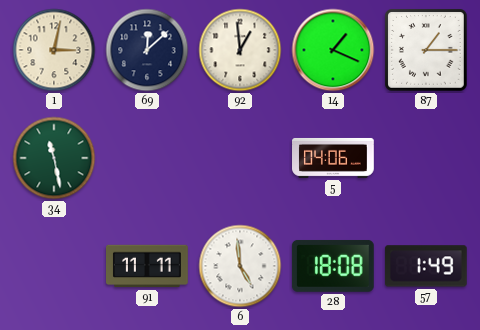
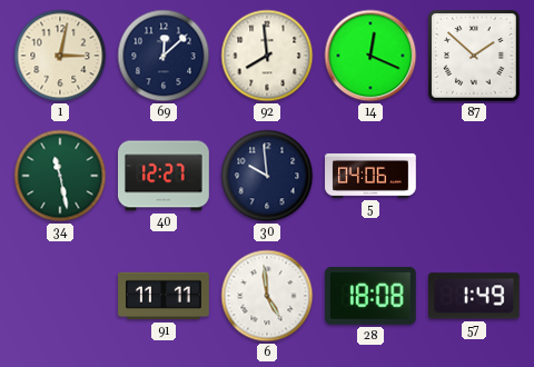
92: 12:59 -> 7:59
14: 1:19 -> 12:19
87: 1:15 -> 1:52
40: none -> 12:27
30: none -> 9:59
